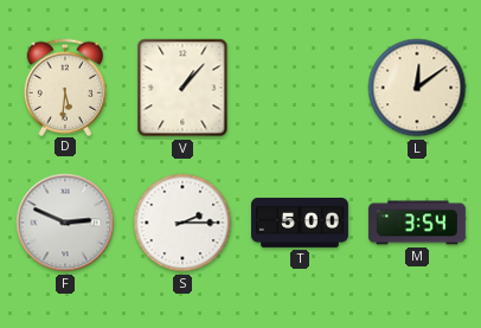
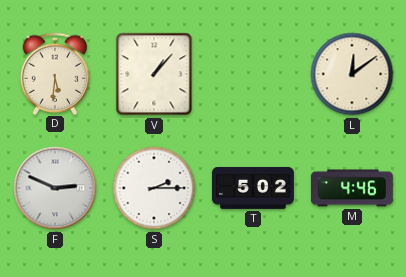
T: 5:00 -> 5:02
M: 3:54 -> 4:46
